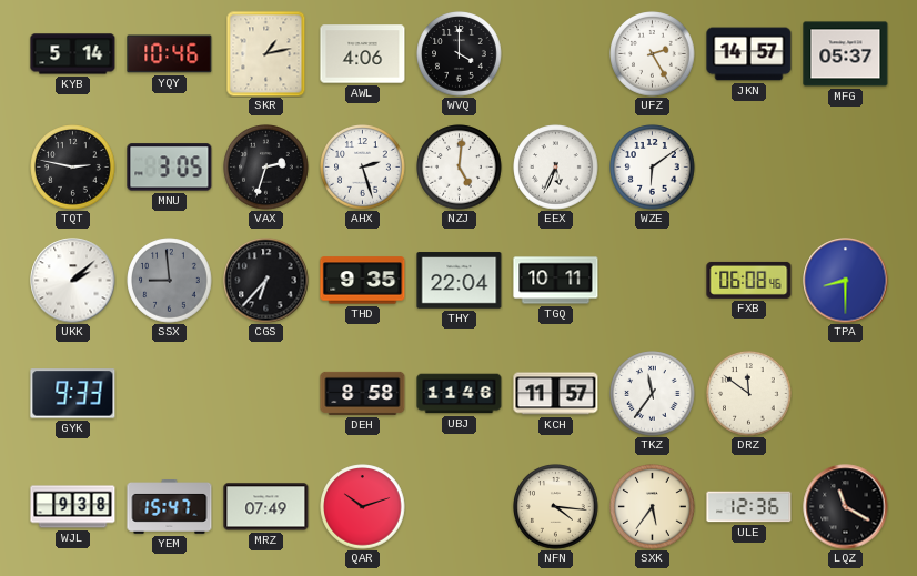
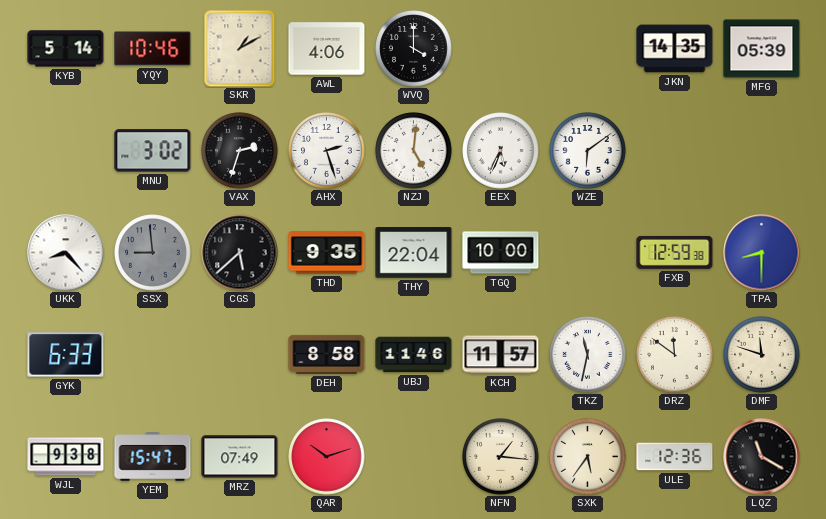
SKR: 1:13 -> 1:10
UFZ: 2:25 -> none
JKN: 14:57 -> 14:35
MFG: 05:37 -> 05:39
TQT: 2:47 -> none
MNU: 3:05 -> 3:02
UKK: 2:08 -> 8:23
CGS: 6:37 -> 5:38
TGQ: 10:11 -> 10:00
FXB: 06:08 -> 12:59
GYK: 9:33 -> 6:33
TKZ: 11:36 -> 11:32
DMF: none -> 11:48
NFN: 4:16 -> 1:16
